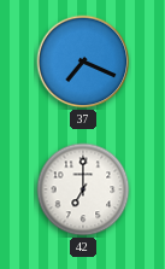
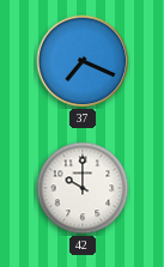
42: 7:00 -> 10:00
